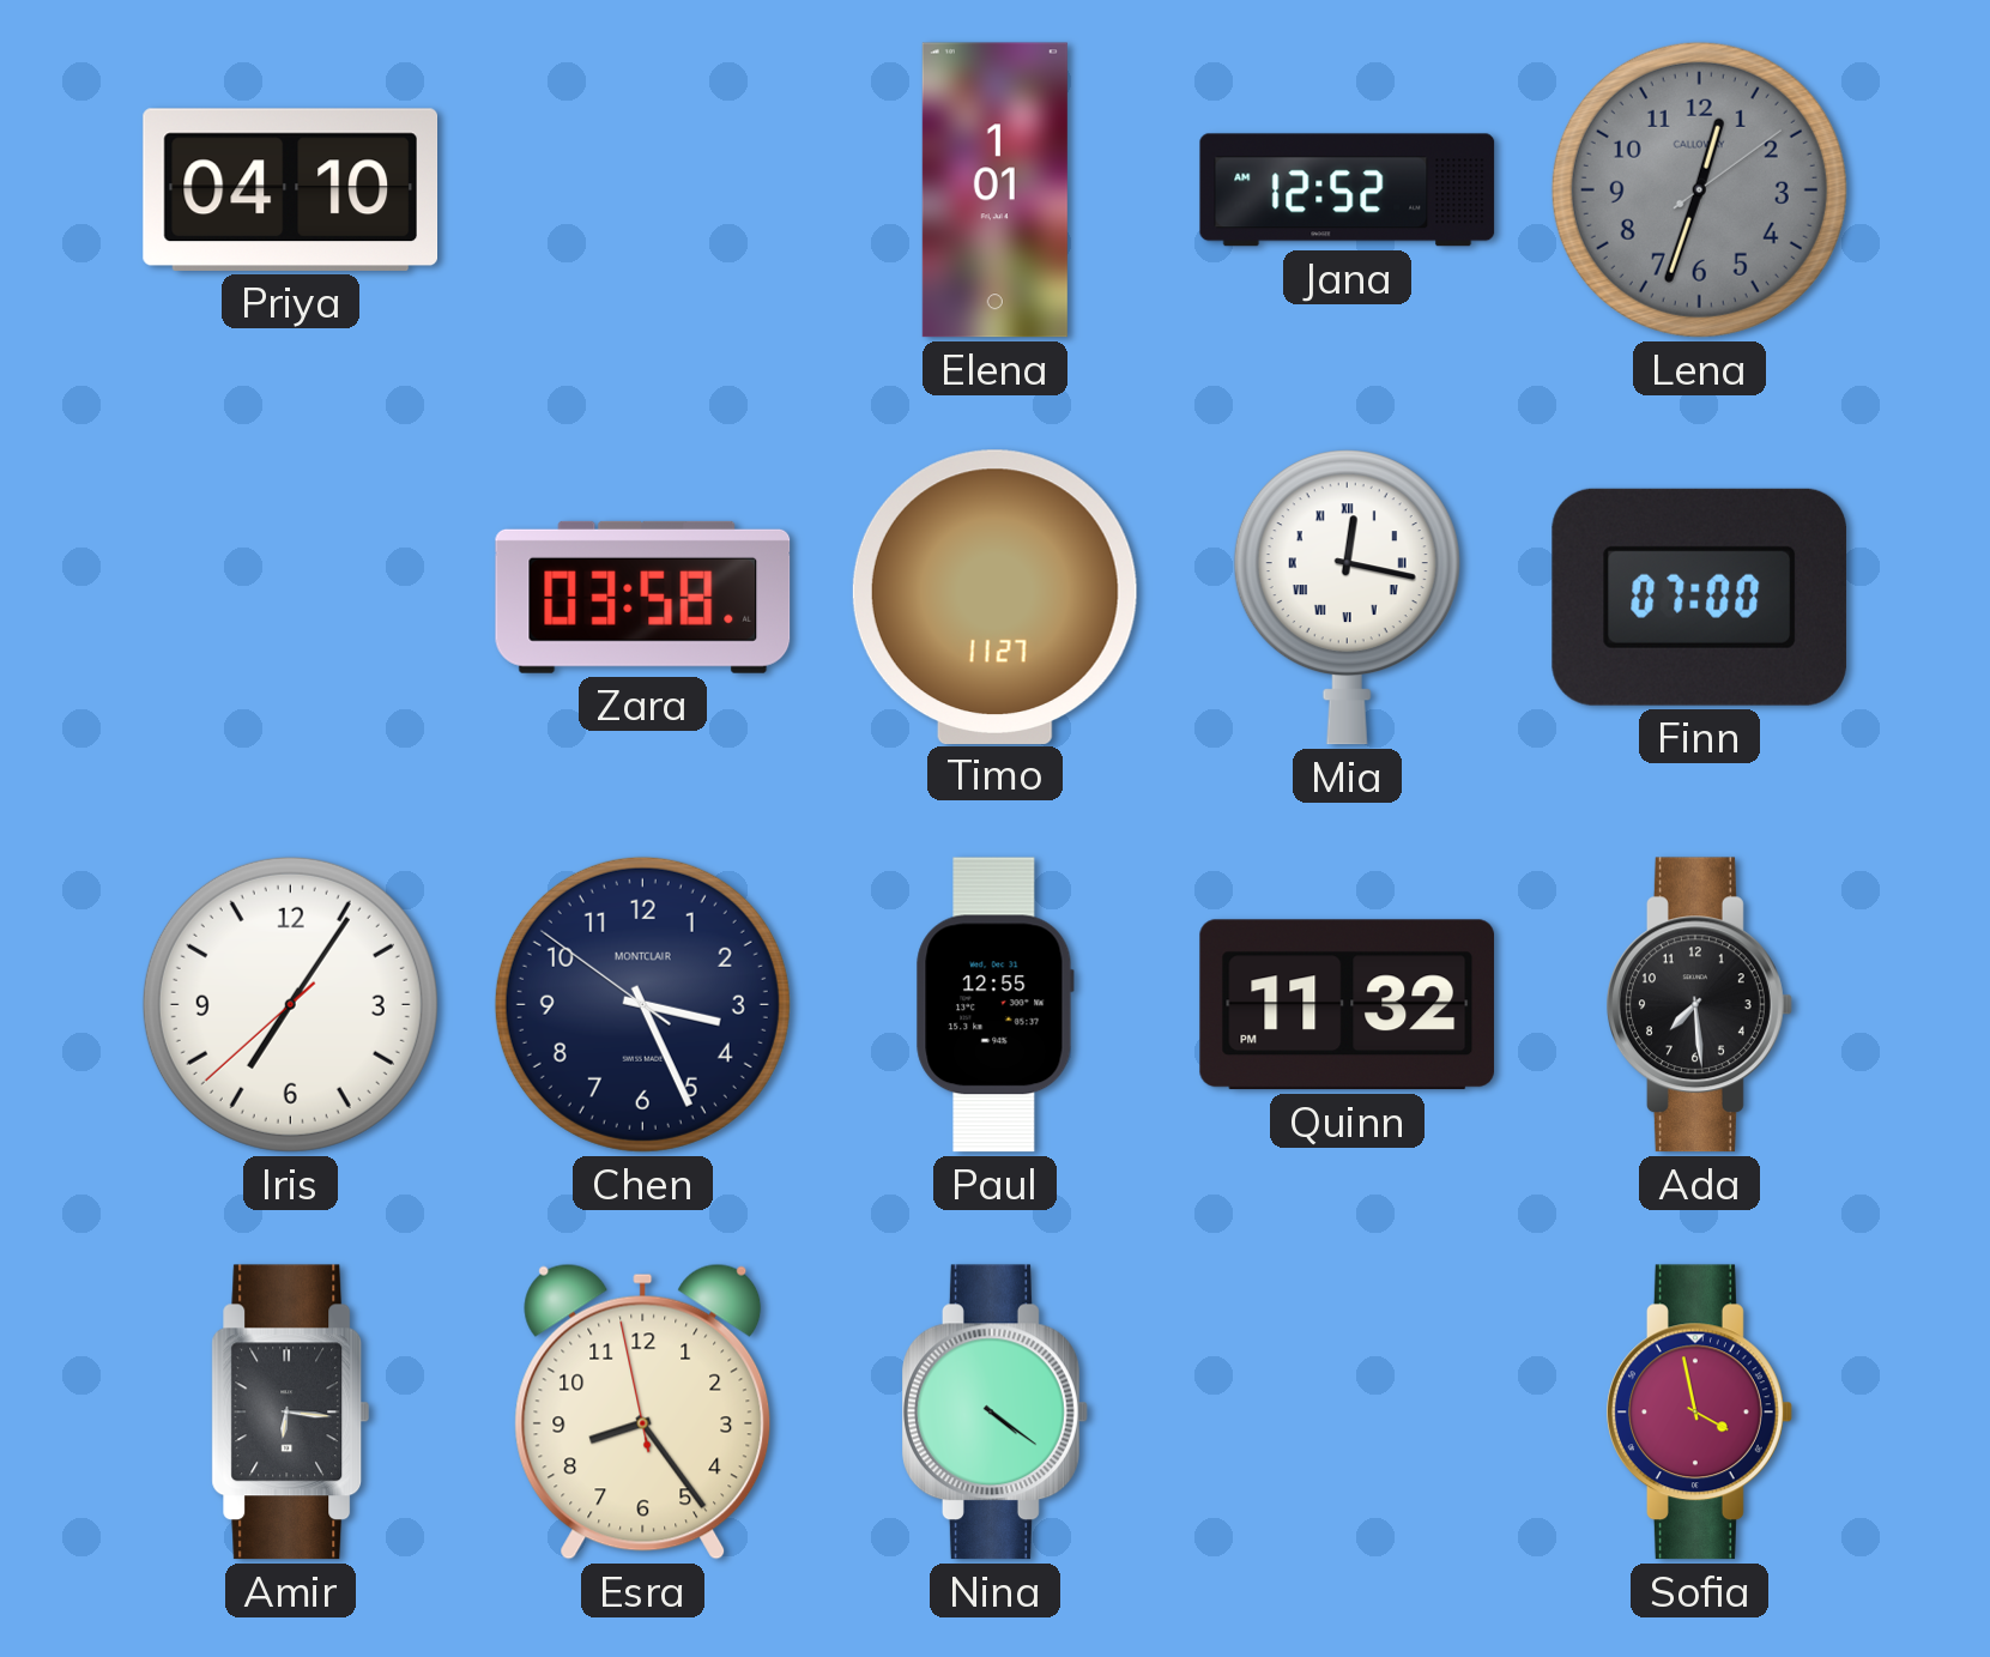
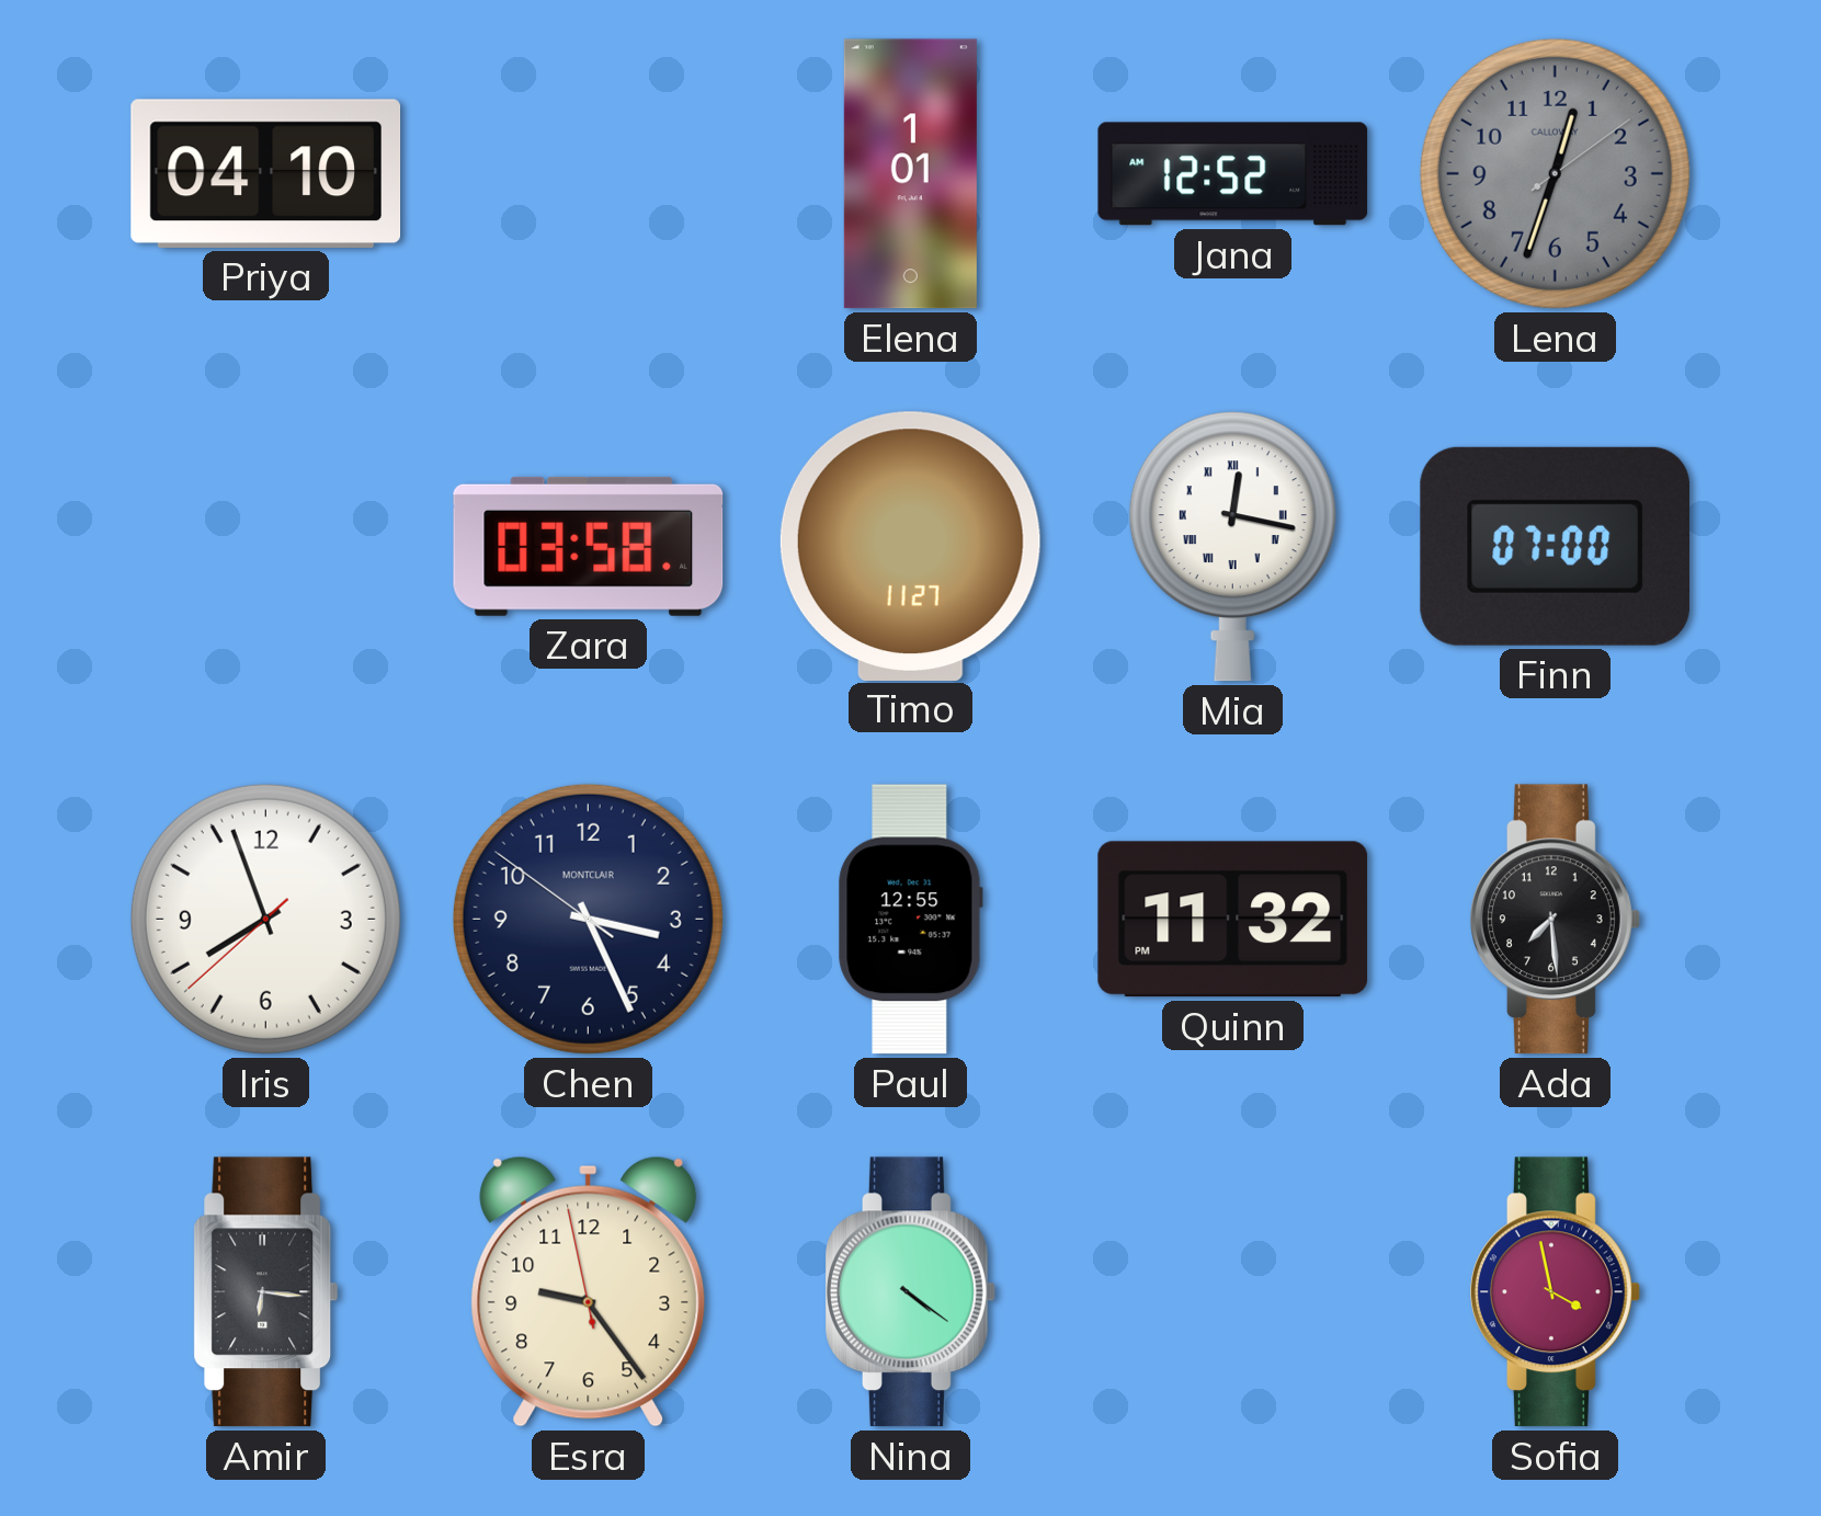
Iris: 7:05 -> 7:56
Esra: 8:23 -> 9:23
